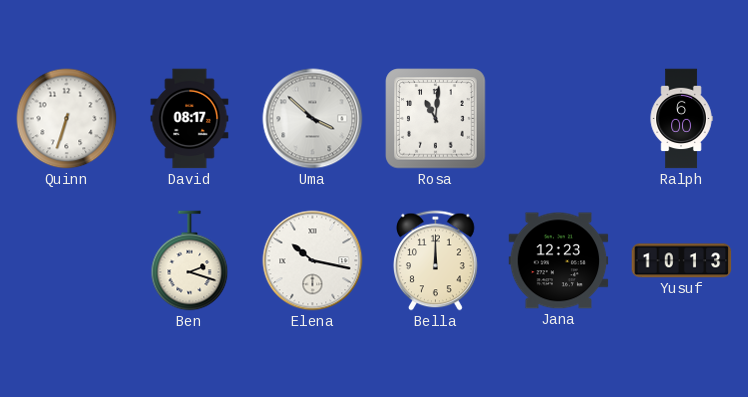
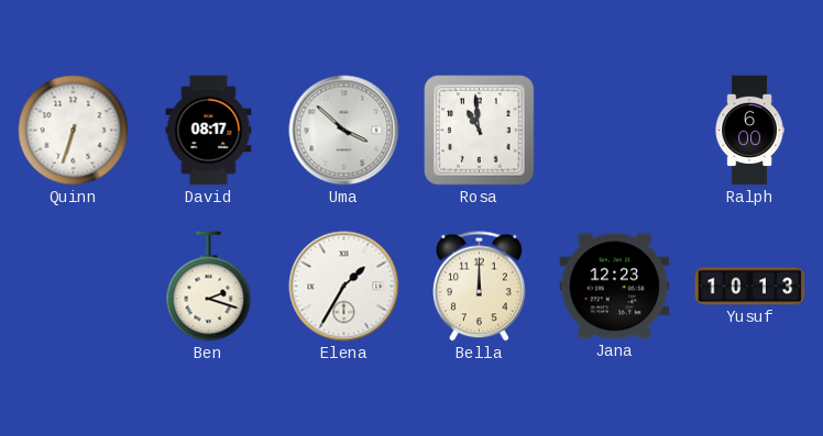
Rosa: 11:01 -> 10:59
Elena: 10:17 -> 1:35
